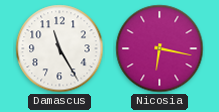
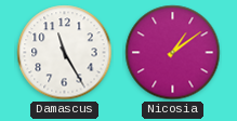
Nicosia: 6:17 -> 1:09
